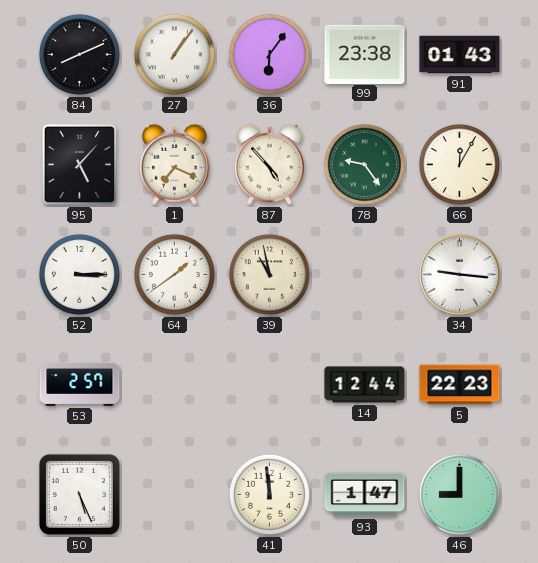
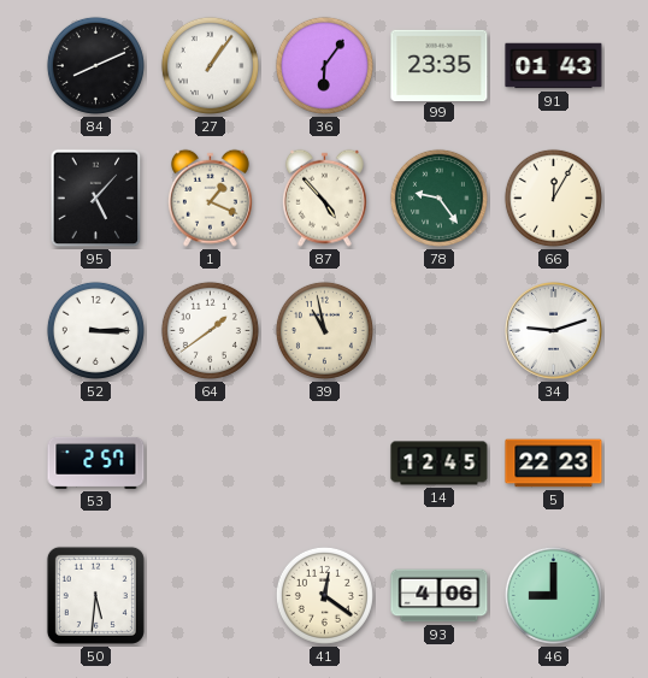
99: 23:38 -> 23:35
1: 7:19 -> 1:19
34: 9:16 -> 9:12
14: 12:44 -> 12:45
50: 5:26 -> 5:31
41: 11:59 -> 12:21
93: 1:47 -> 4:06
